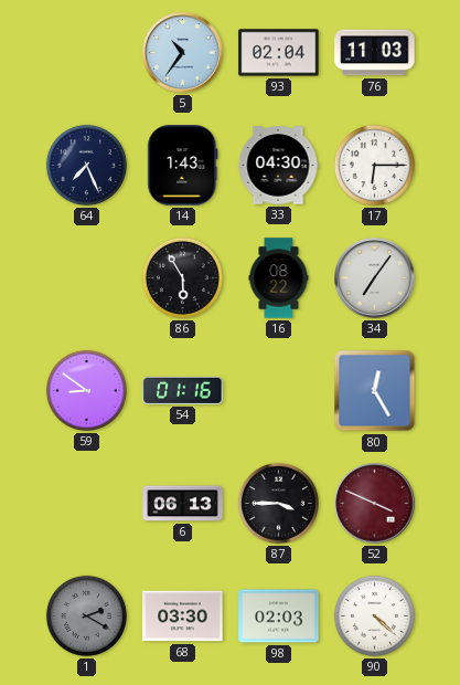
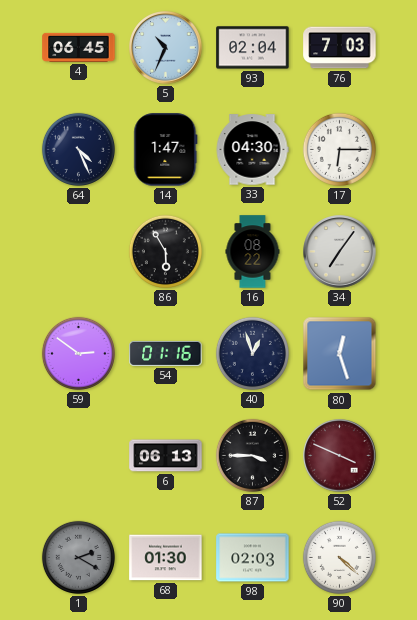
4: none -> 06:45
5: 10:36 -> 10:34
76: 11:03 -> 7:03
64: 7:26 -> 4:26
14: 1:43 -> 1:47
59: 8:51 -> 2:51
40: none -> 12:57
80: 12:25 -> 12:27
68: 03:30 -> 01:30
